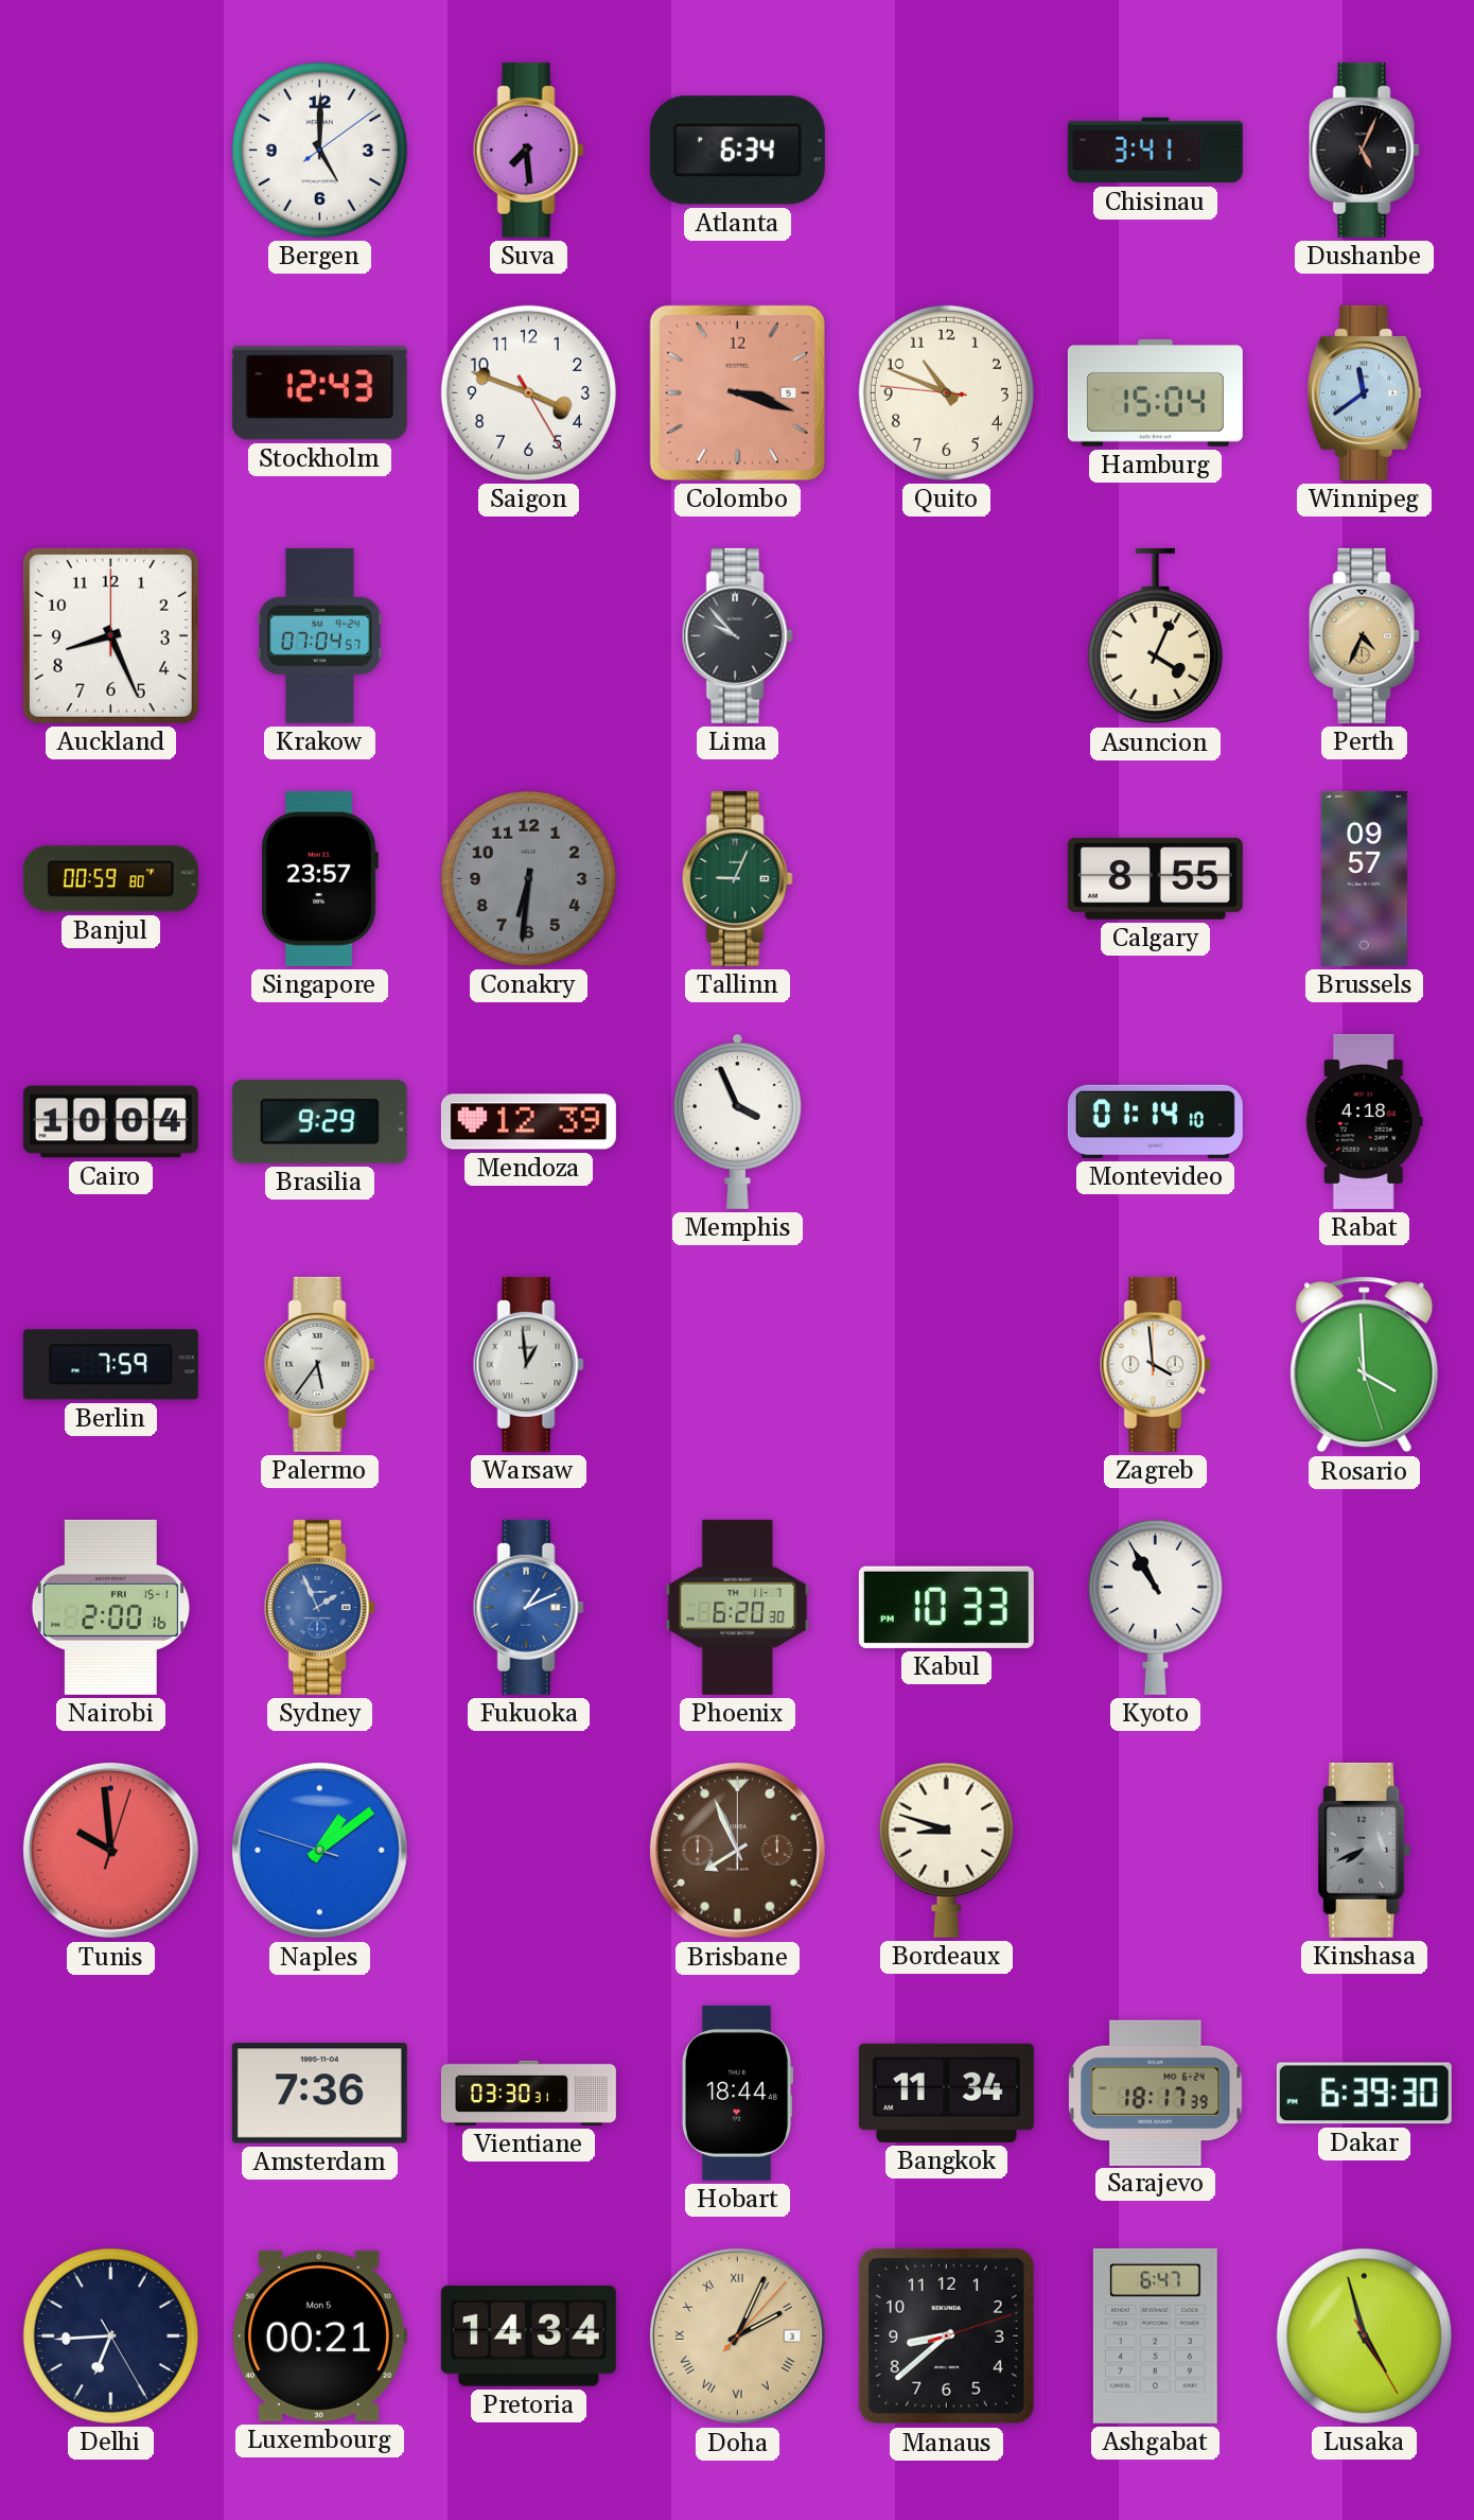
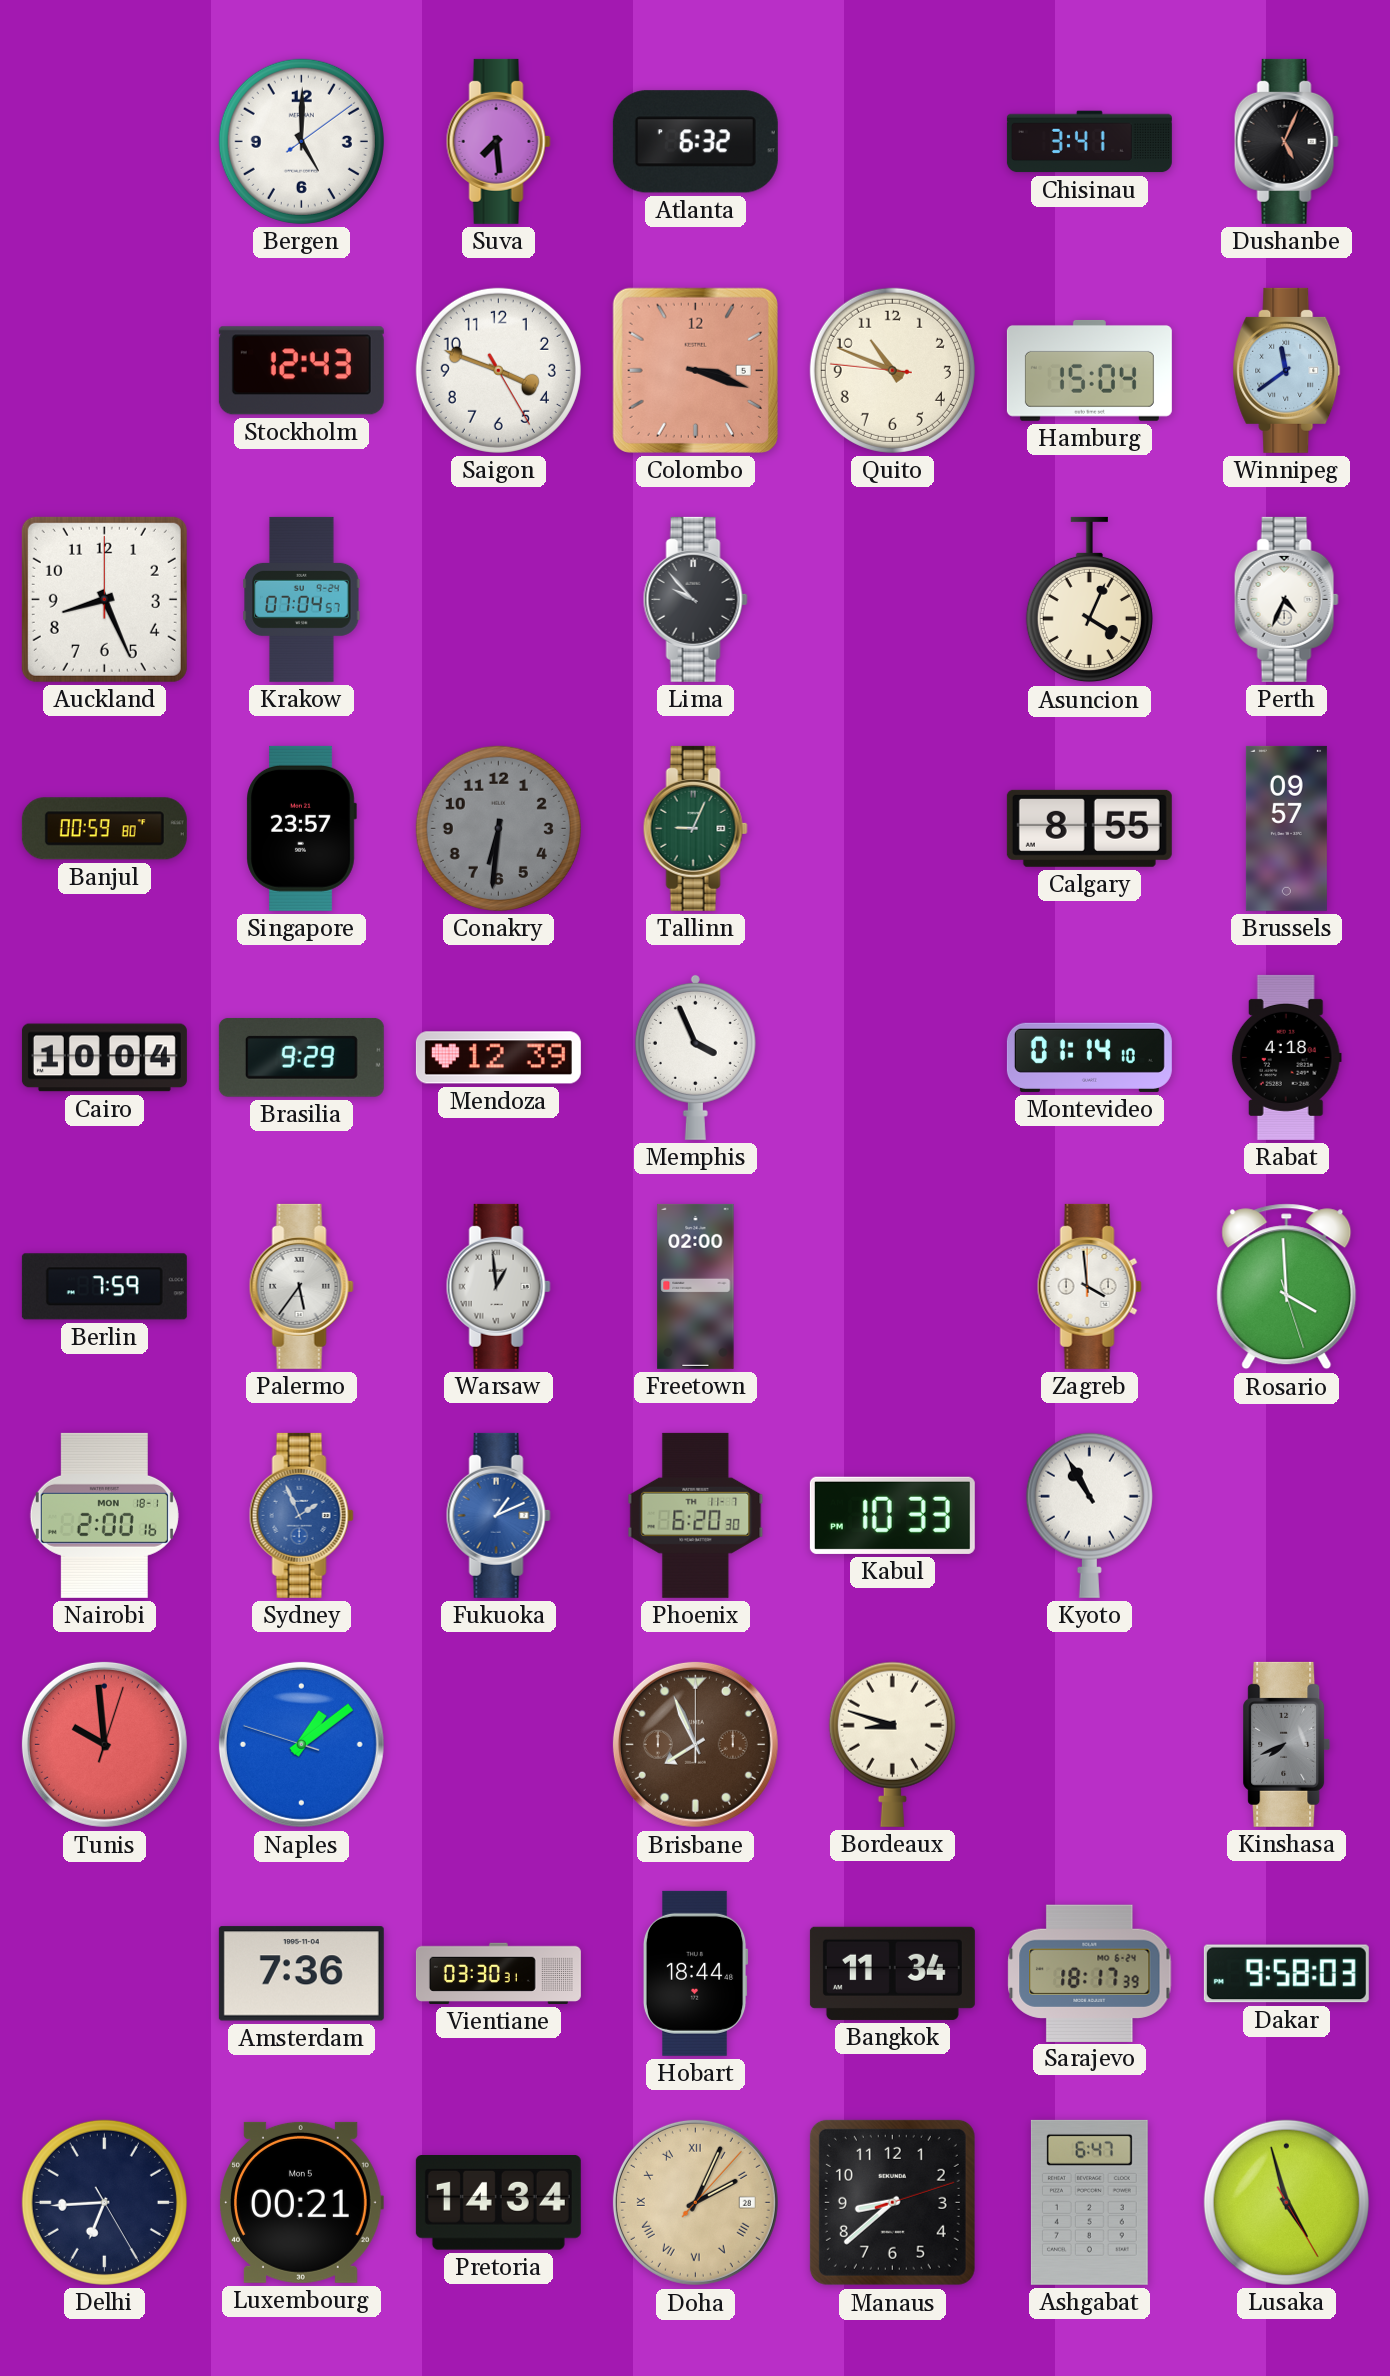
Atlanta: 6:34 -> 6:32
Perth dial: champagne -> white
Freetown: none -> 02:00
Nairobi date: FRI 15-1 -> MON 18-1
Dakar: 6:39 -> 9:58
Doha date: 3 -> 28
